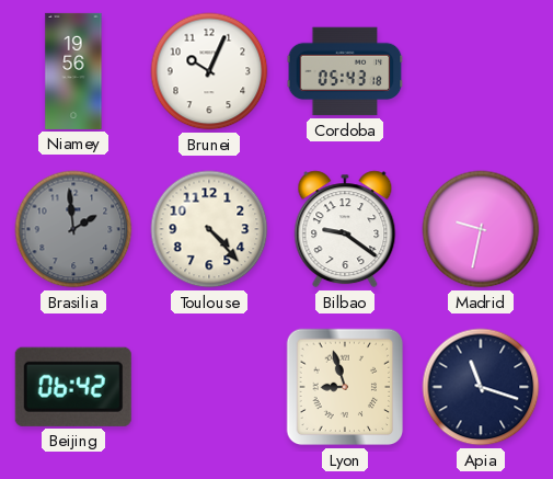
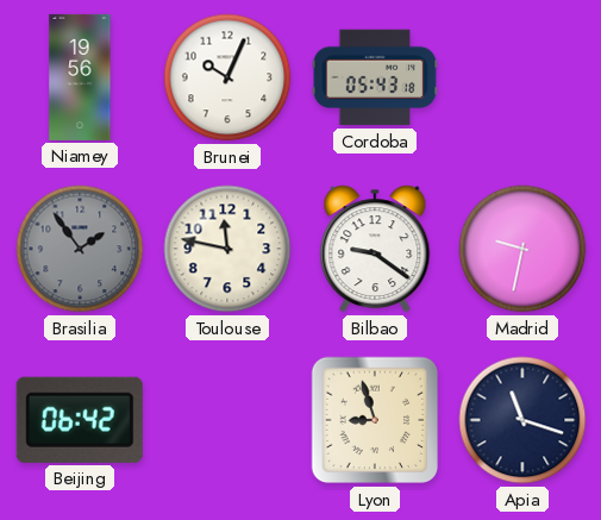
Brasilia: 1:59 -> 1:54
Toulouse: 4:23 -> 11:47
